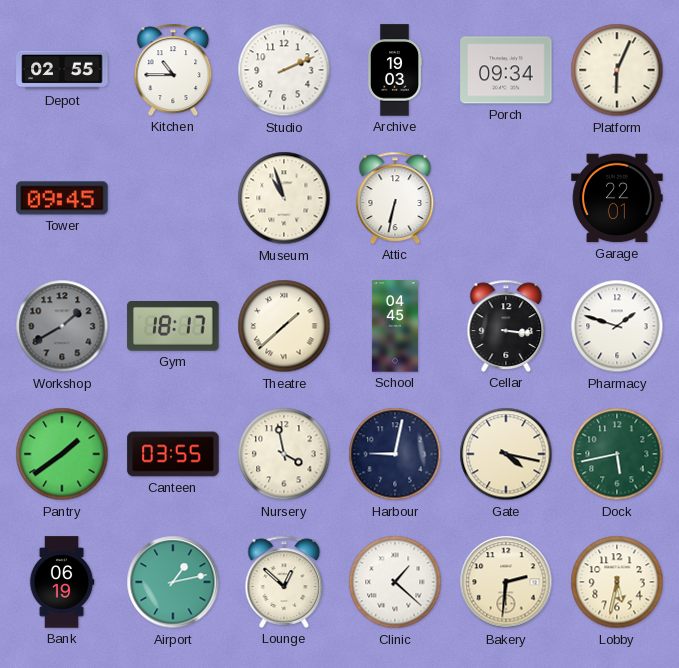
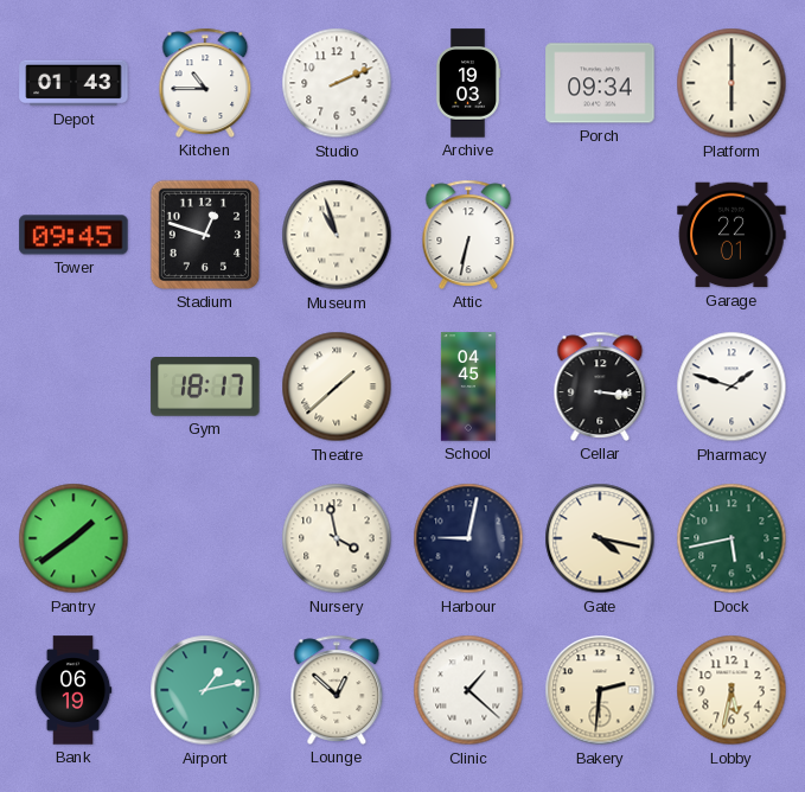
Depot: 02:55 -> 01:43
Platform: 6:04 -> 6:00
Stadium: none -> 12:48
Workshop: 1:40 -> none
Canteen: 03:55 -> none
